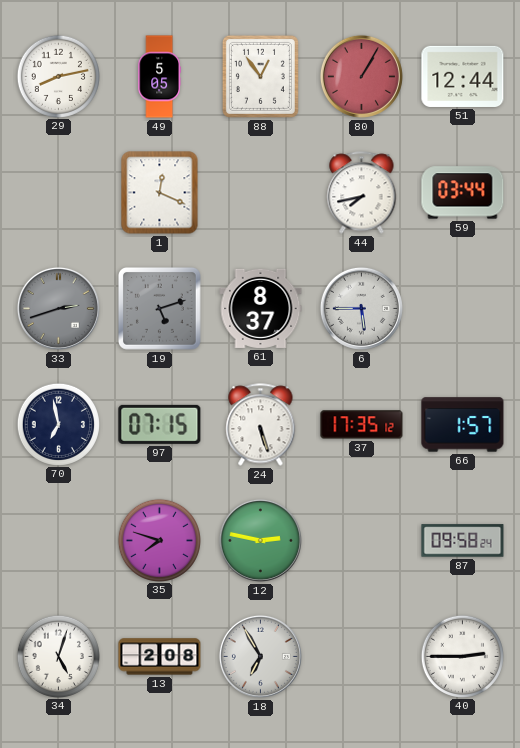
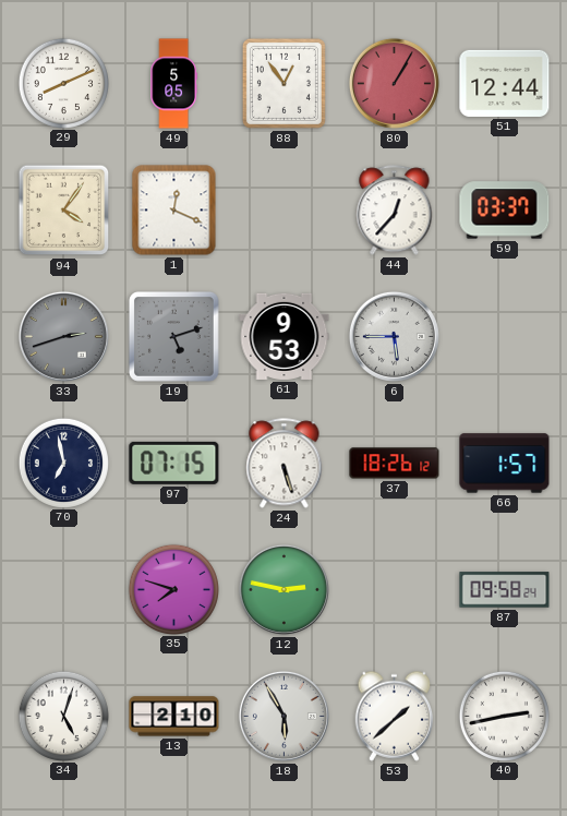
29: 8:13 -> 8:11
94: none -> 4:06
44: 7:43 -> 12:37
59: 03:44 -> 03:37
61: 8:37 -> 9:53
37: 17:35 -> 18:26
13: 2:08 -> 2:10
18: 6:55 -> 5:55
53: none -> 1:38
40: 2:45 -> 2:43
